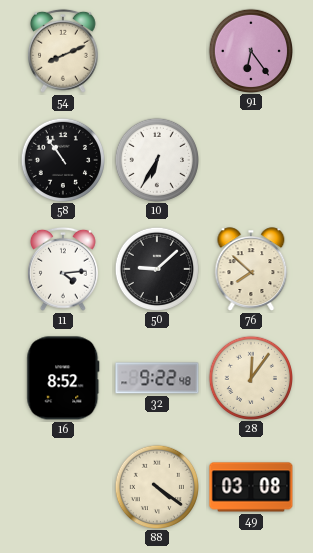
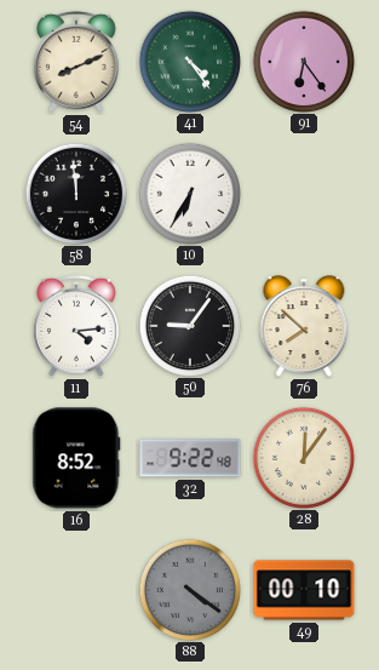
41: none -> 4:24
58: 10:54 -> 11:59
50: 9:08 -> 9:06
88 dial: cream -> grey
49: 03:08 -> 00:10
